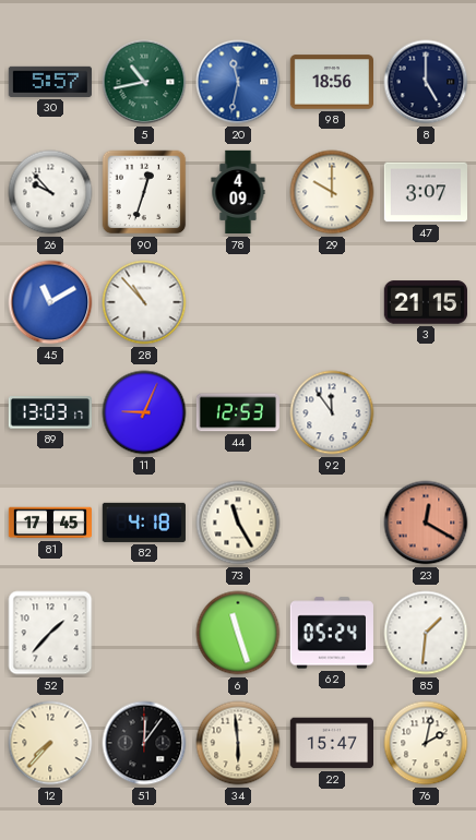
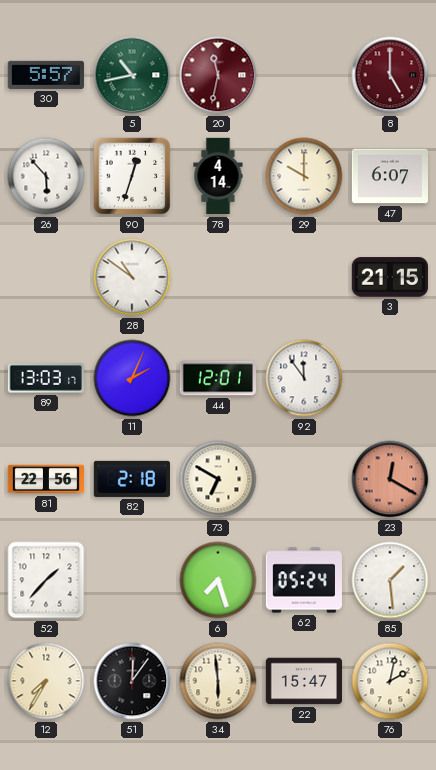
20 dial: blue -> burgundy
98: 18:56 -> none
8 dial: navy -> burgundy
26: 9:53 -> 5:53
78: 4:09 -> 4:14
47: 3:07 -> 6:07
45: 11:10 -> none
28: 10:53 -> 10:51
11: 9:04 -> 2:04
44: 12:53 -> 12:01
81: 17:45 -> 22:56
82: 4:18 -> 2:18
73: 11:25 -> 6:50
6: 11:27 -> 7:27
85: 1:31 -> 1:29
12: 7:37 -> 7:35
